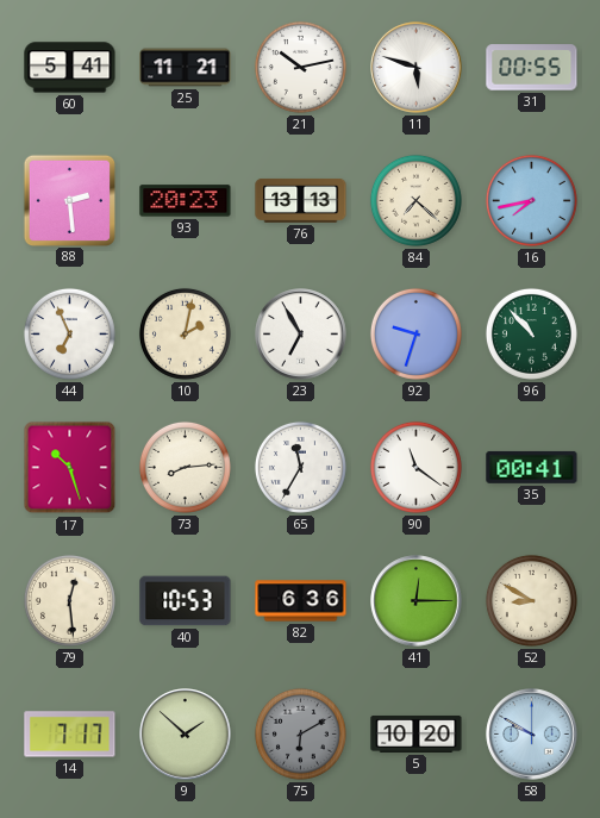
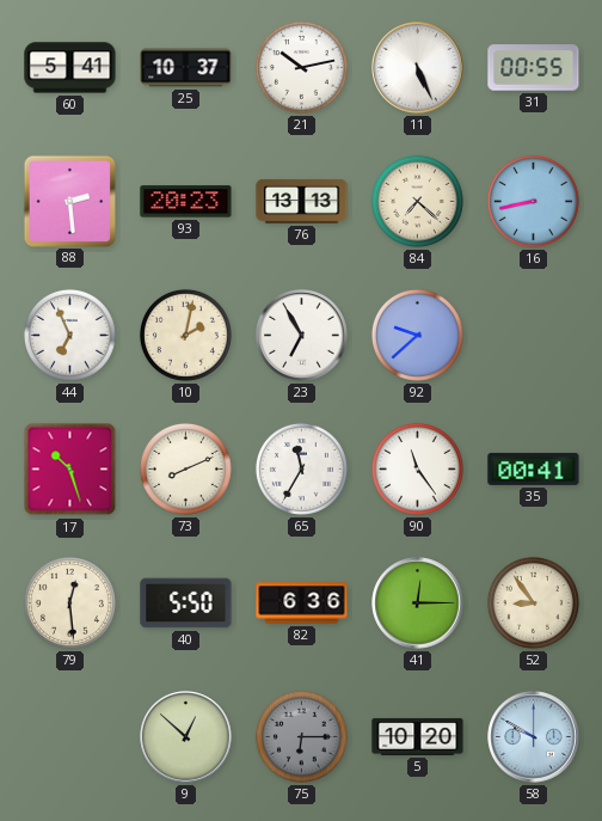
25: 11:21 -> 10:37
11: 5:48 -> 5:26
16: 7:43 -> 8:43
92: 9:33 -> 9:38
96: 10:53 -> none
73: 8:14 -> 8:11
90: 11:21 -> 11:24
40: 10:53 -> 5:50
52: 8:50 -> 8:54
14: 7:17 -> none
9: 1:52 -> 12:52
75: 6:10 -> 6:15
